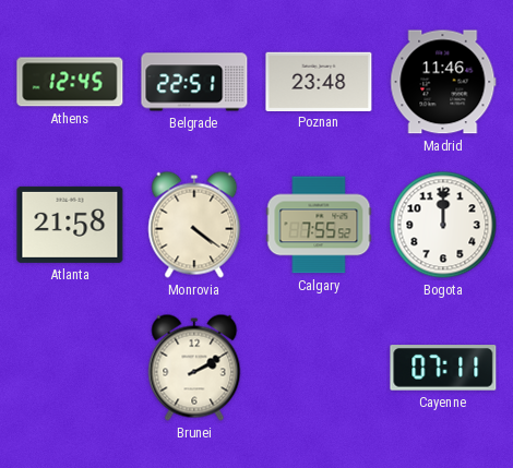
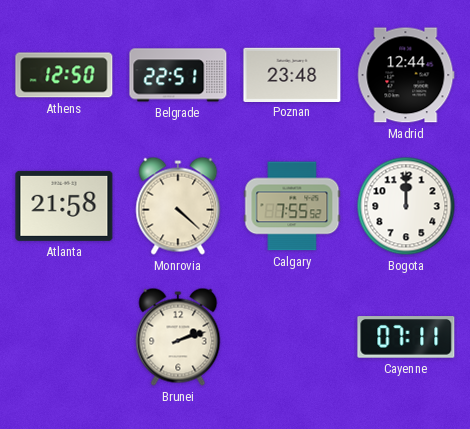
Athens: 12:45 -> 12:50
Madrid: 11:46 -> 12:44
Monrovia: 4:21 -> 4:22
Brunei: 2:10 -> 2:12
